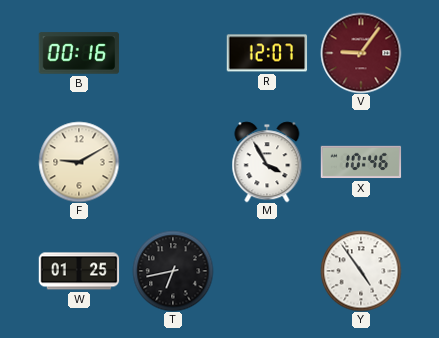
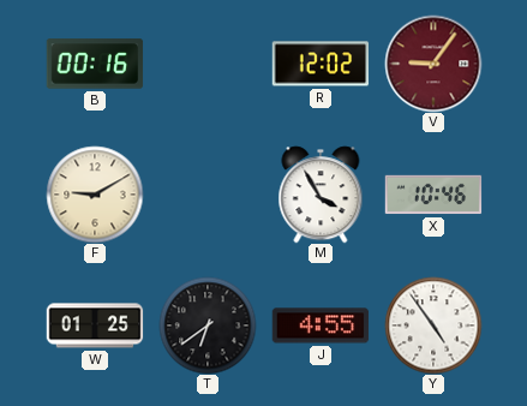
R: 12:07 -> 12:02
T: 6:43 -> 6:39
J: none -> 4:55
